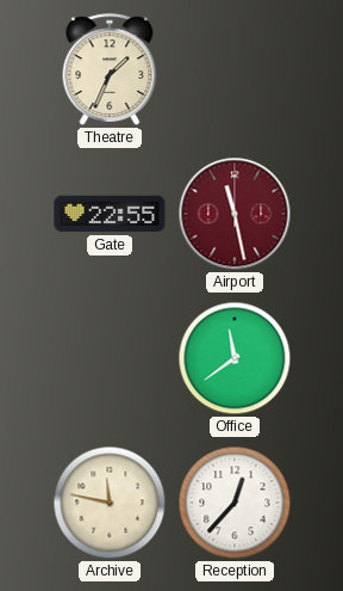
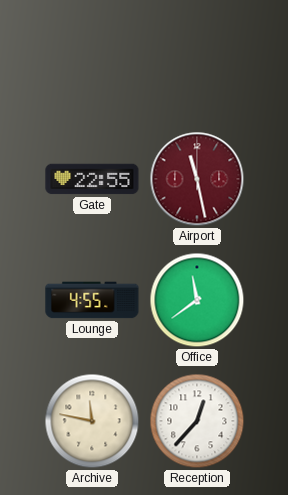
Theatre: 1:34 -> none
Lounge: none -> 4:55
